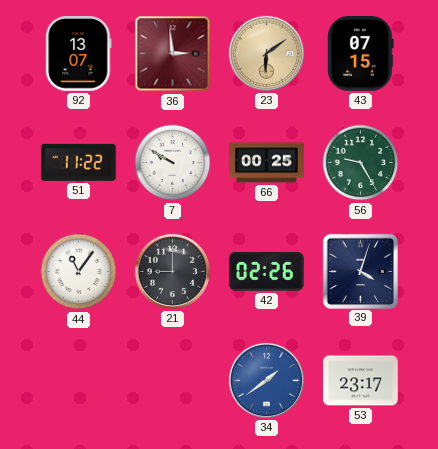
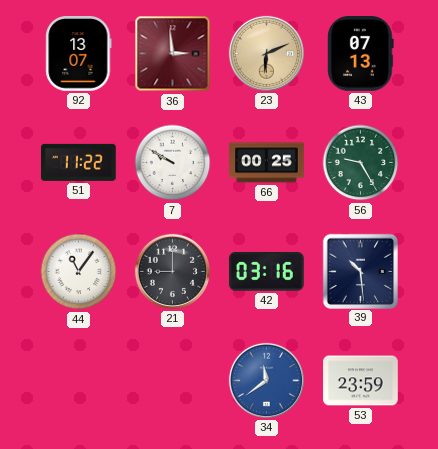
23: 6:09 -> 6:11
43: 07:15 -> 07:13
42: 02:26 -> 03:16
39: 4:03 -> 10:29
34: 1:39 -> 11:39
53: 23:17 -> 23:59
